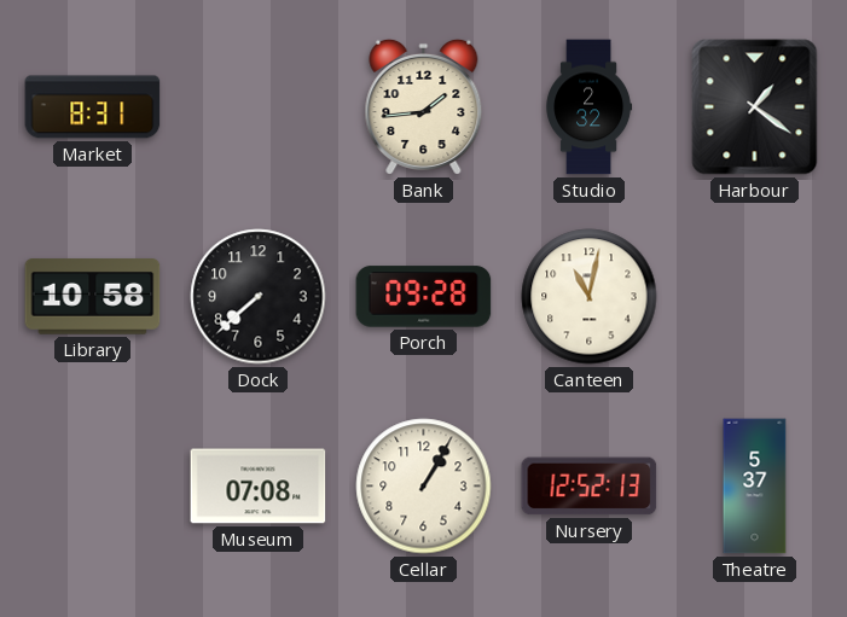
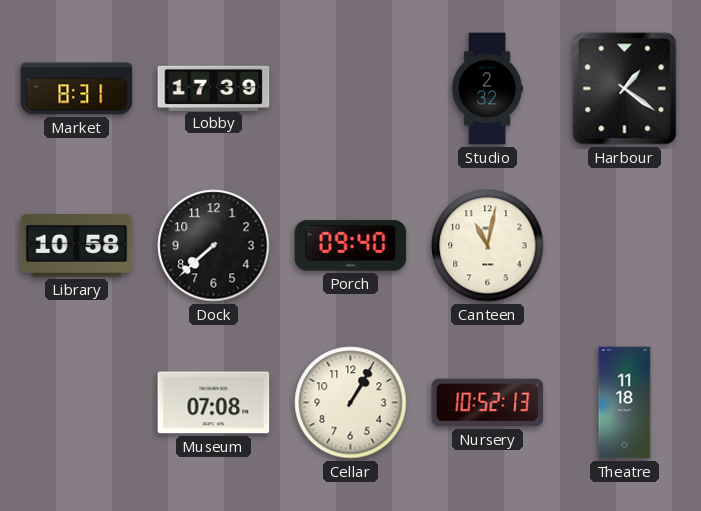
Lobby: none -> 17:39
Bank: 1:44 -> none
Porch: 09:28 -> 09:40
Nursery: 12:52 -> 10:52
Theatre: 5:37 -> 11:18
